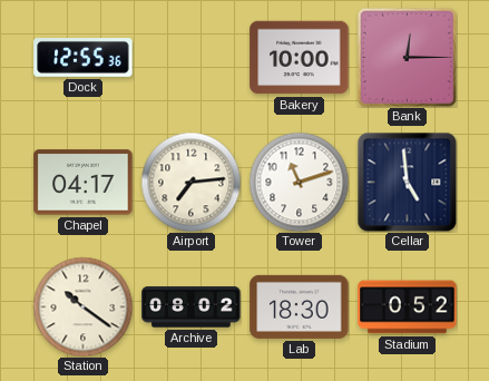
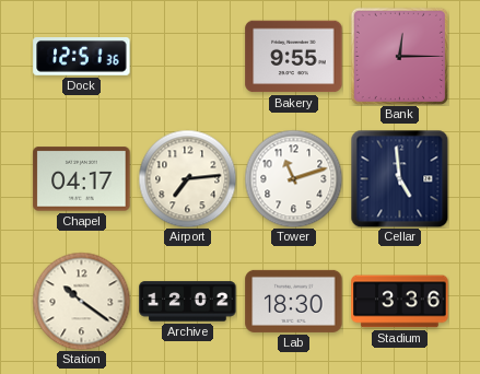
Dock: 12:55 -> 12:51
Bakery: 10:00 -> 9:55
Archive: 08:02 -> 12:02
Stadium: 0:52 -> 3:36
